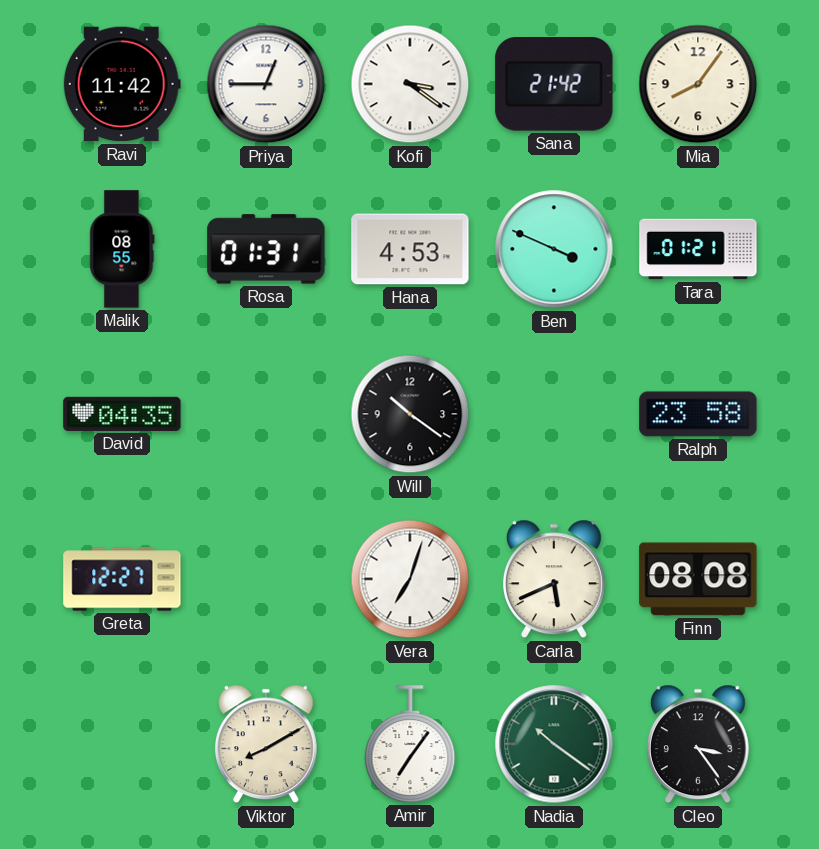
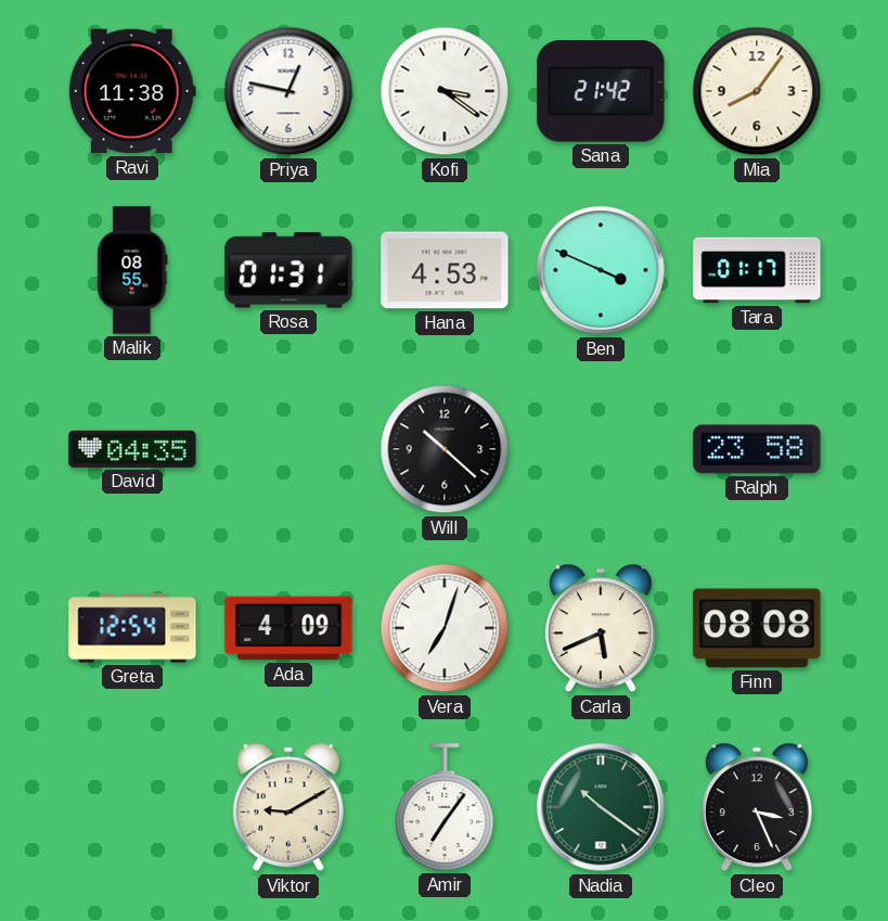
Ravi: 11:42 -> 11:38
Priya: 12:45 -> 12:47
Tara: 01:21 -> 01:17
Will: 10:21 -> 10:22
Greta: 12:27 -> 12:54
Ada: none -> 4:09
Viktor: 8:10 -> 9:10
Cleo: 3:24 -> 3:26
